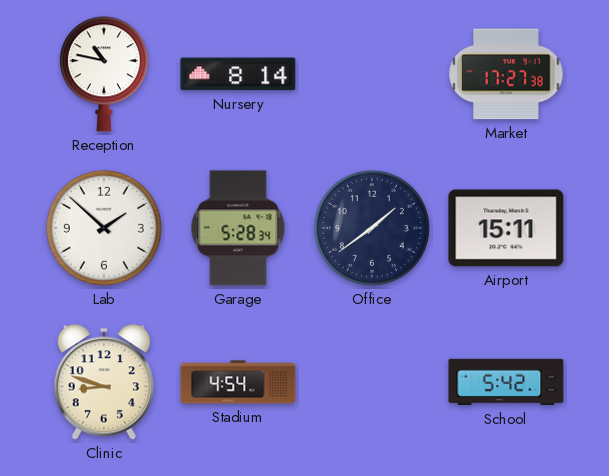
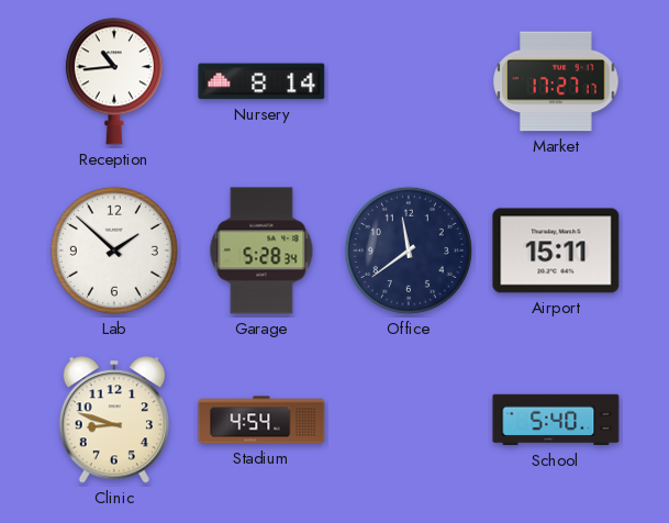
Reception: 10:47 -> 10:44
Market: 17:27:38 -> 17:27:17
Office: 1:39 -> 11:39
School: 5:42 -> 5:40
